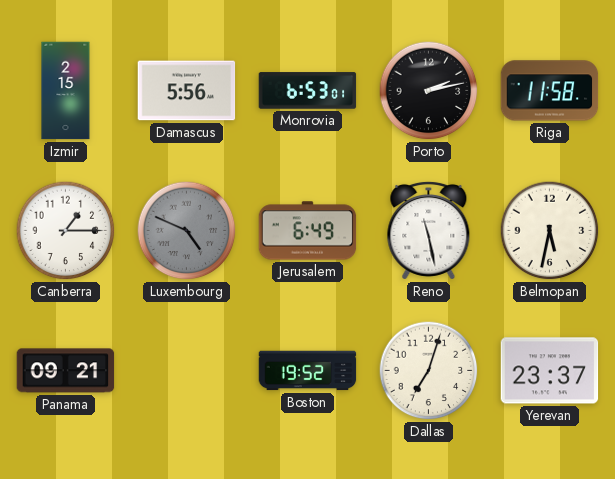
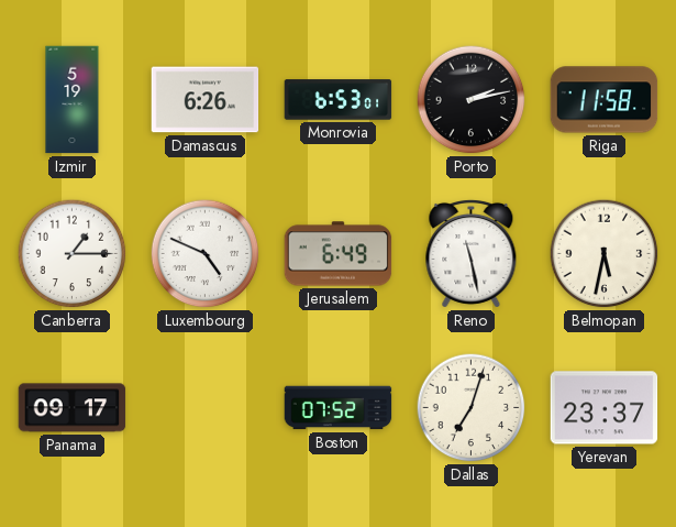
Izmir: 2:15 -> 5:19
Damascus: 5:56 -> 6:26
Luxembourg dial: grey -> white
Panama: 09:21 -> 09:17
Boston: 19:52 -> 07:52
